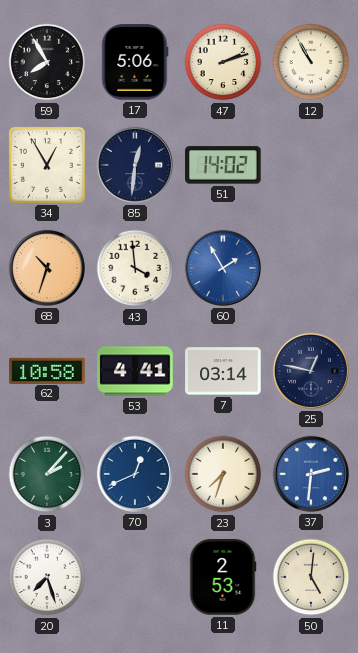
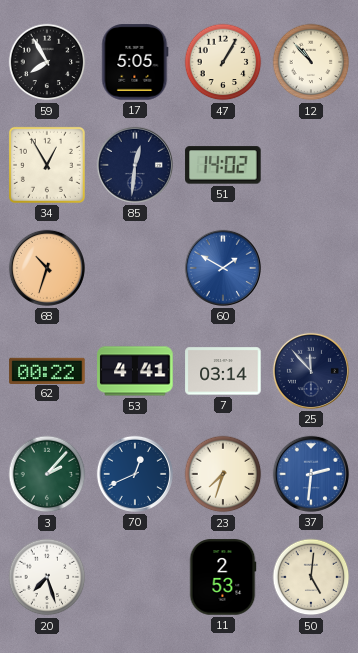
17: 5:06 -> 5:05
47: 2:12 -> 1:05
12: 10:55 -> 10:53
43: 3:59 -> none
60: 1:55 -> 1:50
62: 10:58 -> 00:22
25: 12:47 -> 11:53
